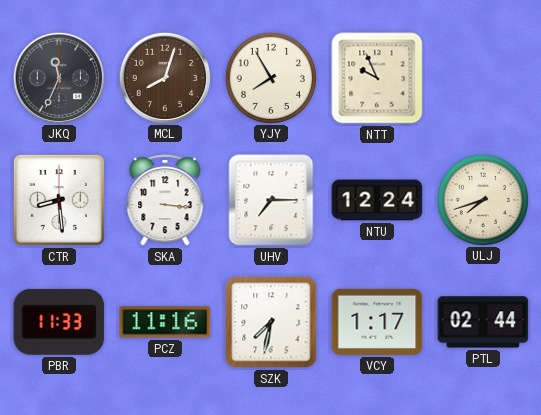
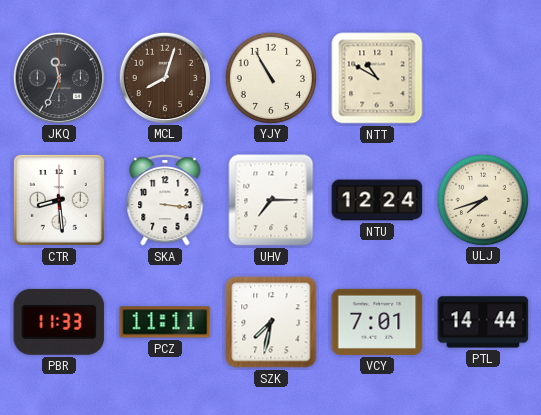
YJY: 7:55 -> 10:55
NTT: 9:56 -> 10:50
PCZ: 11:16 -> 11:11
VCY: 1:17 -> 7:01
PTL: 02:44 -> 14:44
